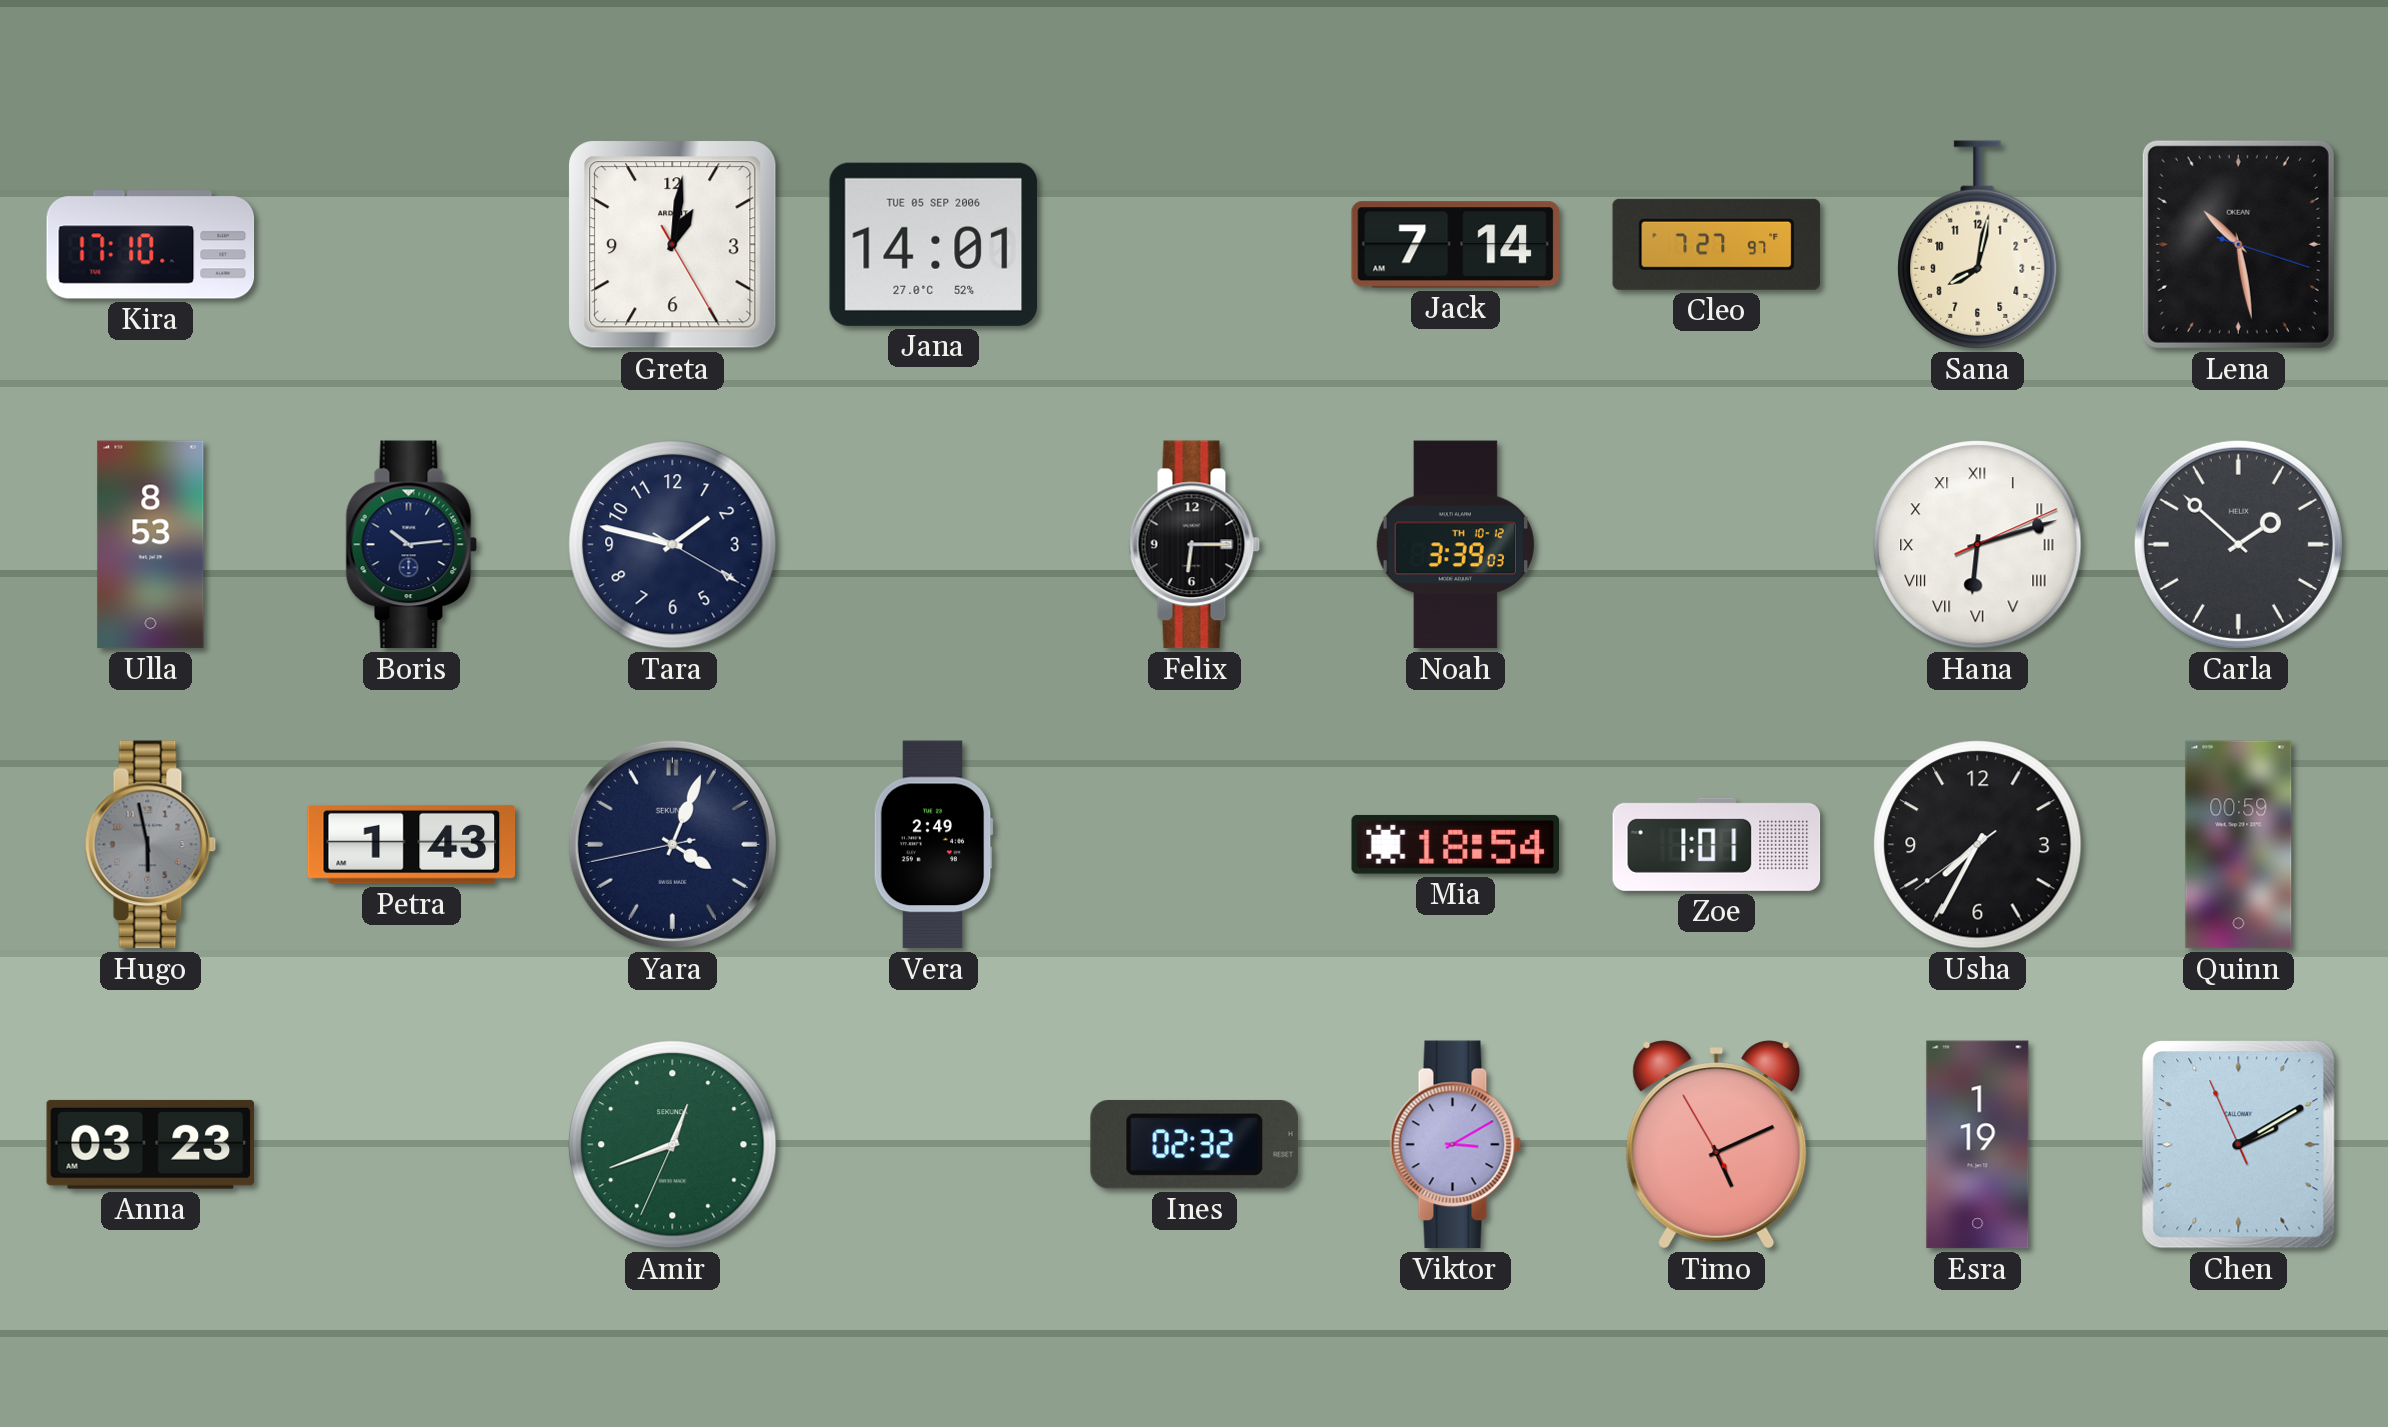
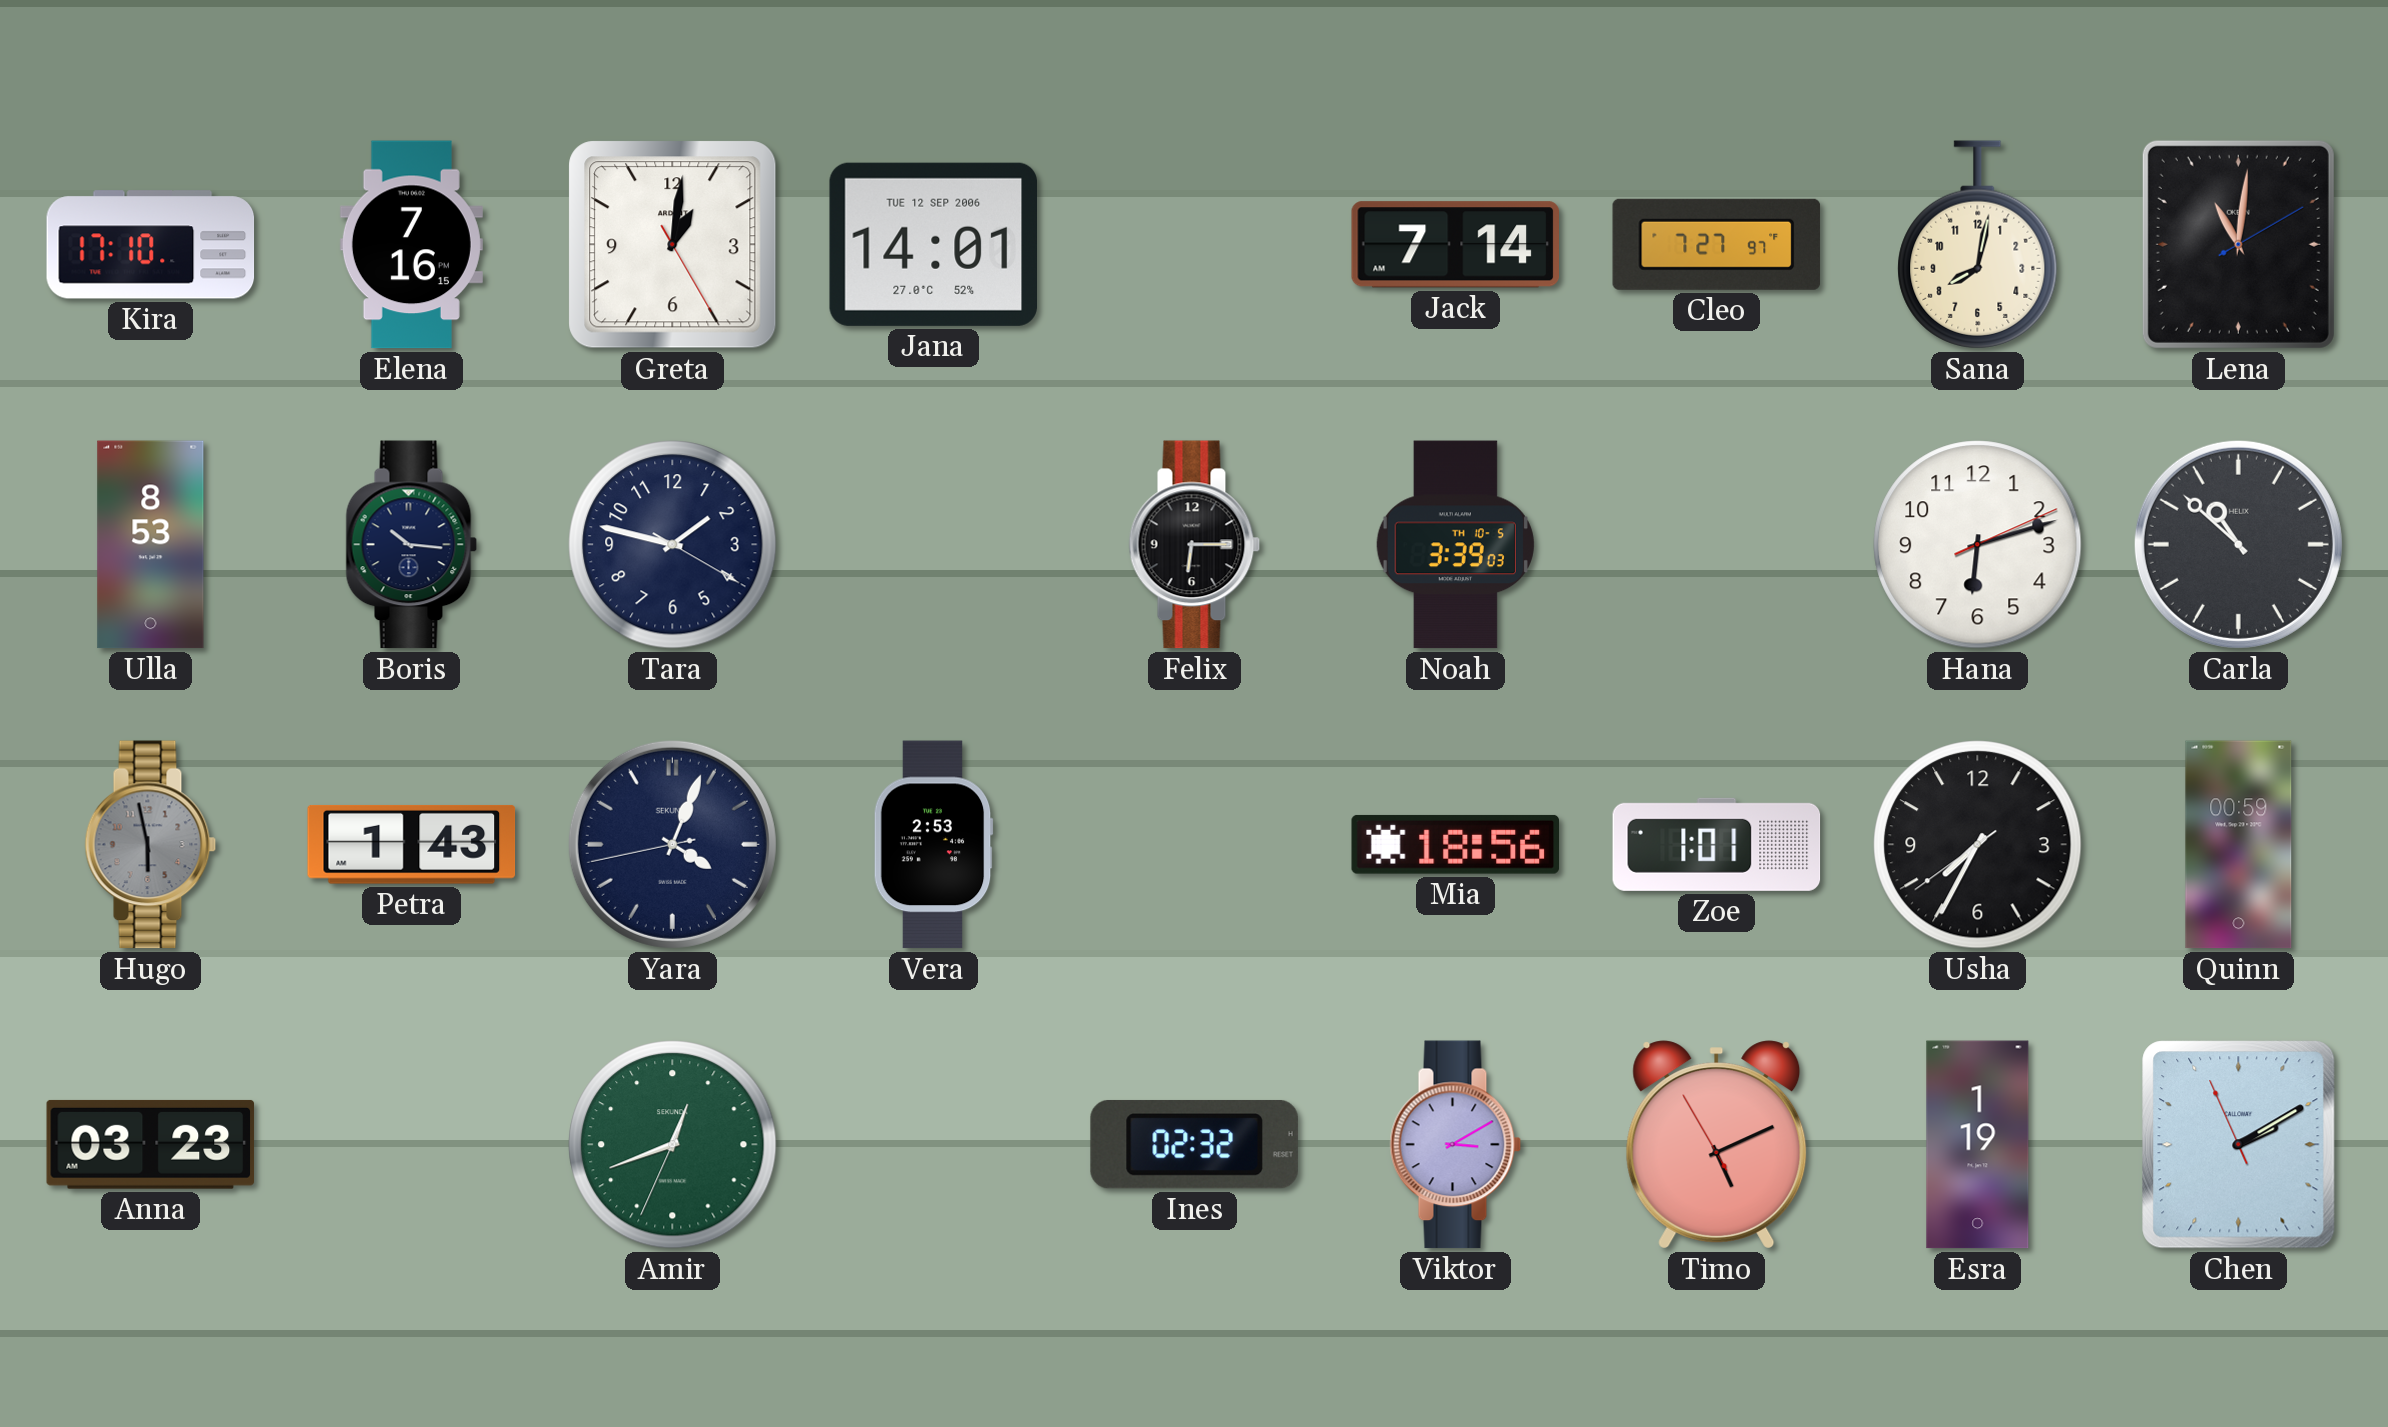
Elena: none -> 7:16
Jana date: TUE 05 SEP 2006 -> TUE 12 SEP 2006
Lena: 10:28 -> 11:01
Boris: 10:14 -> 10:16
Noah date: TH 10-12 -> TH 10-5
Hana numerals: Roman -> Arabic
Carla: 1:52 -> 10:52
Vera: 2:49 -> 2:53
Mia: 18:54 -> 18:56
